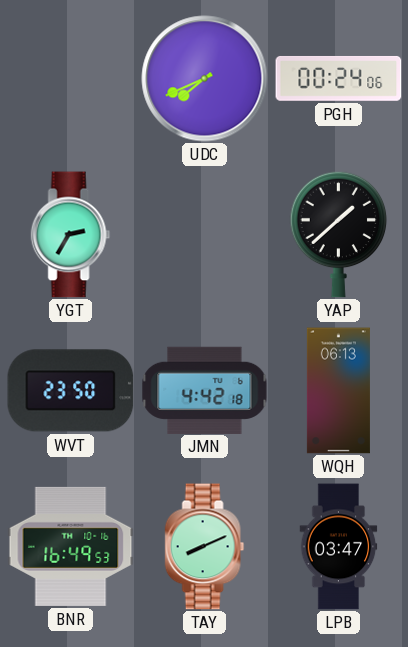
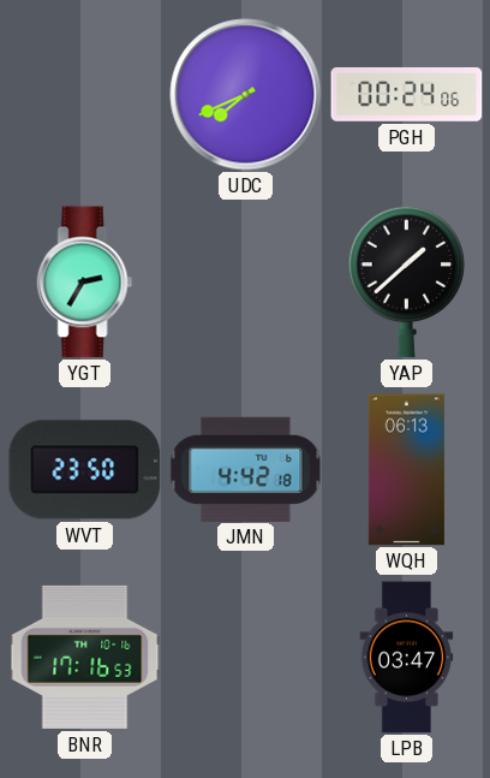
BNR: 16:49 -> 17:16
TAY: 8:11 -> none
